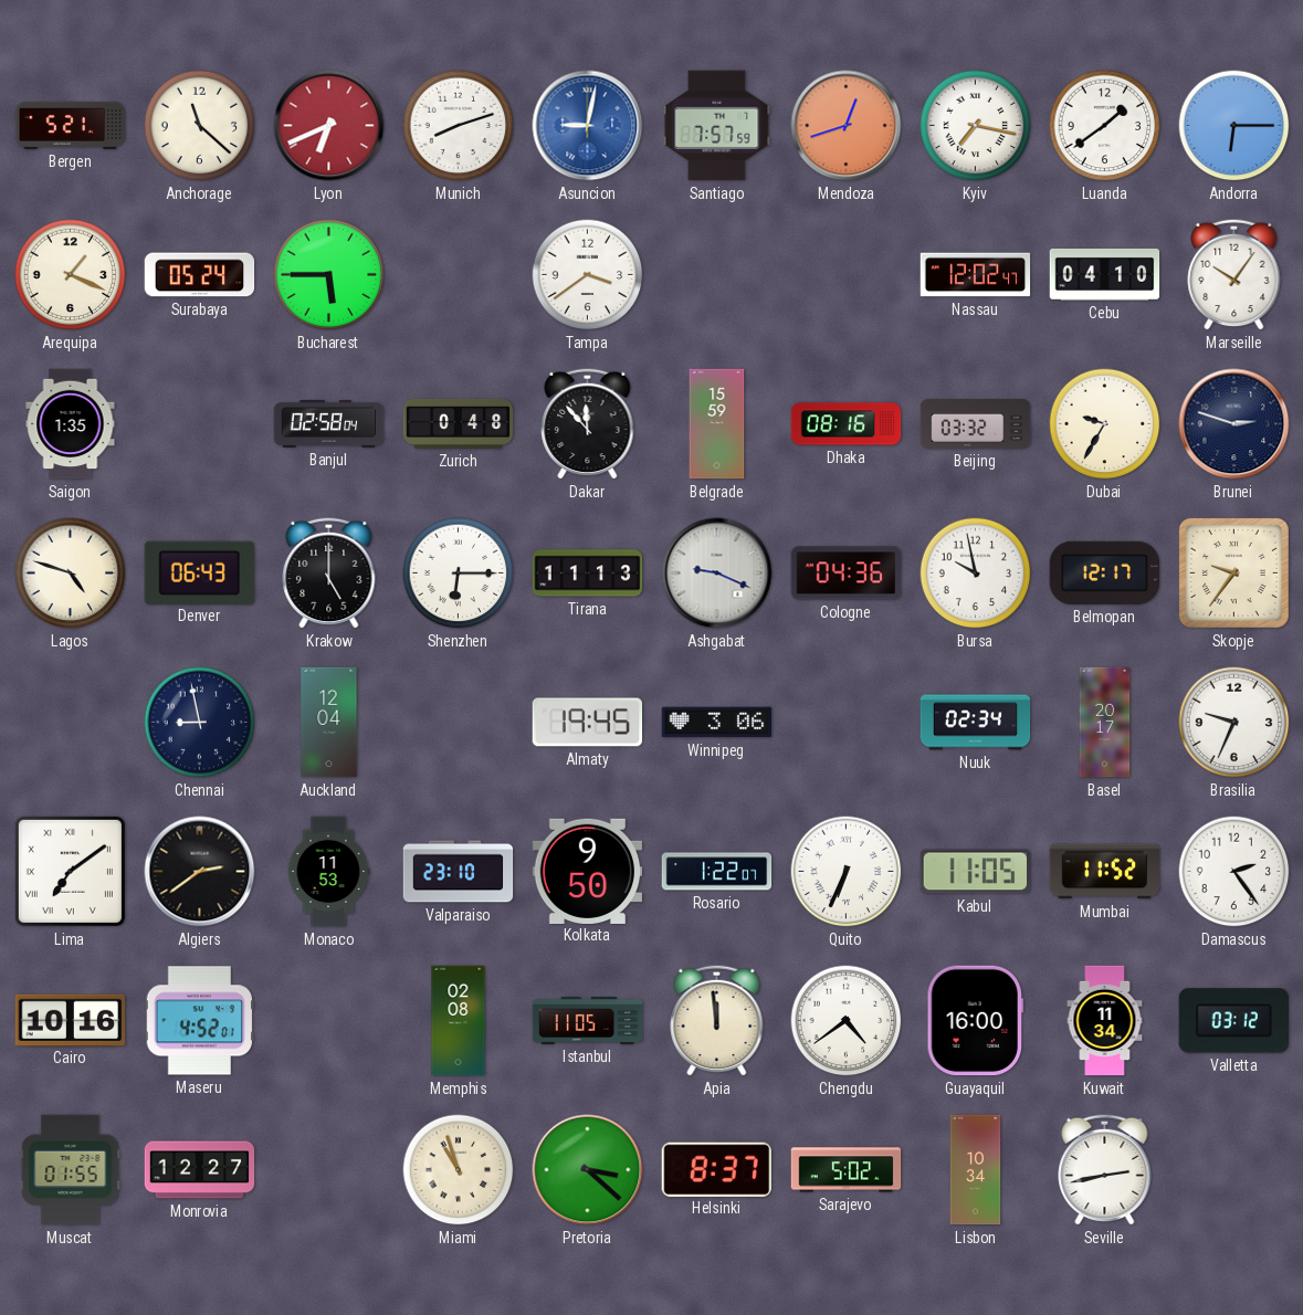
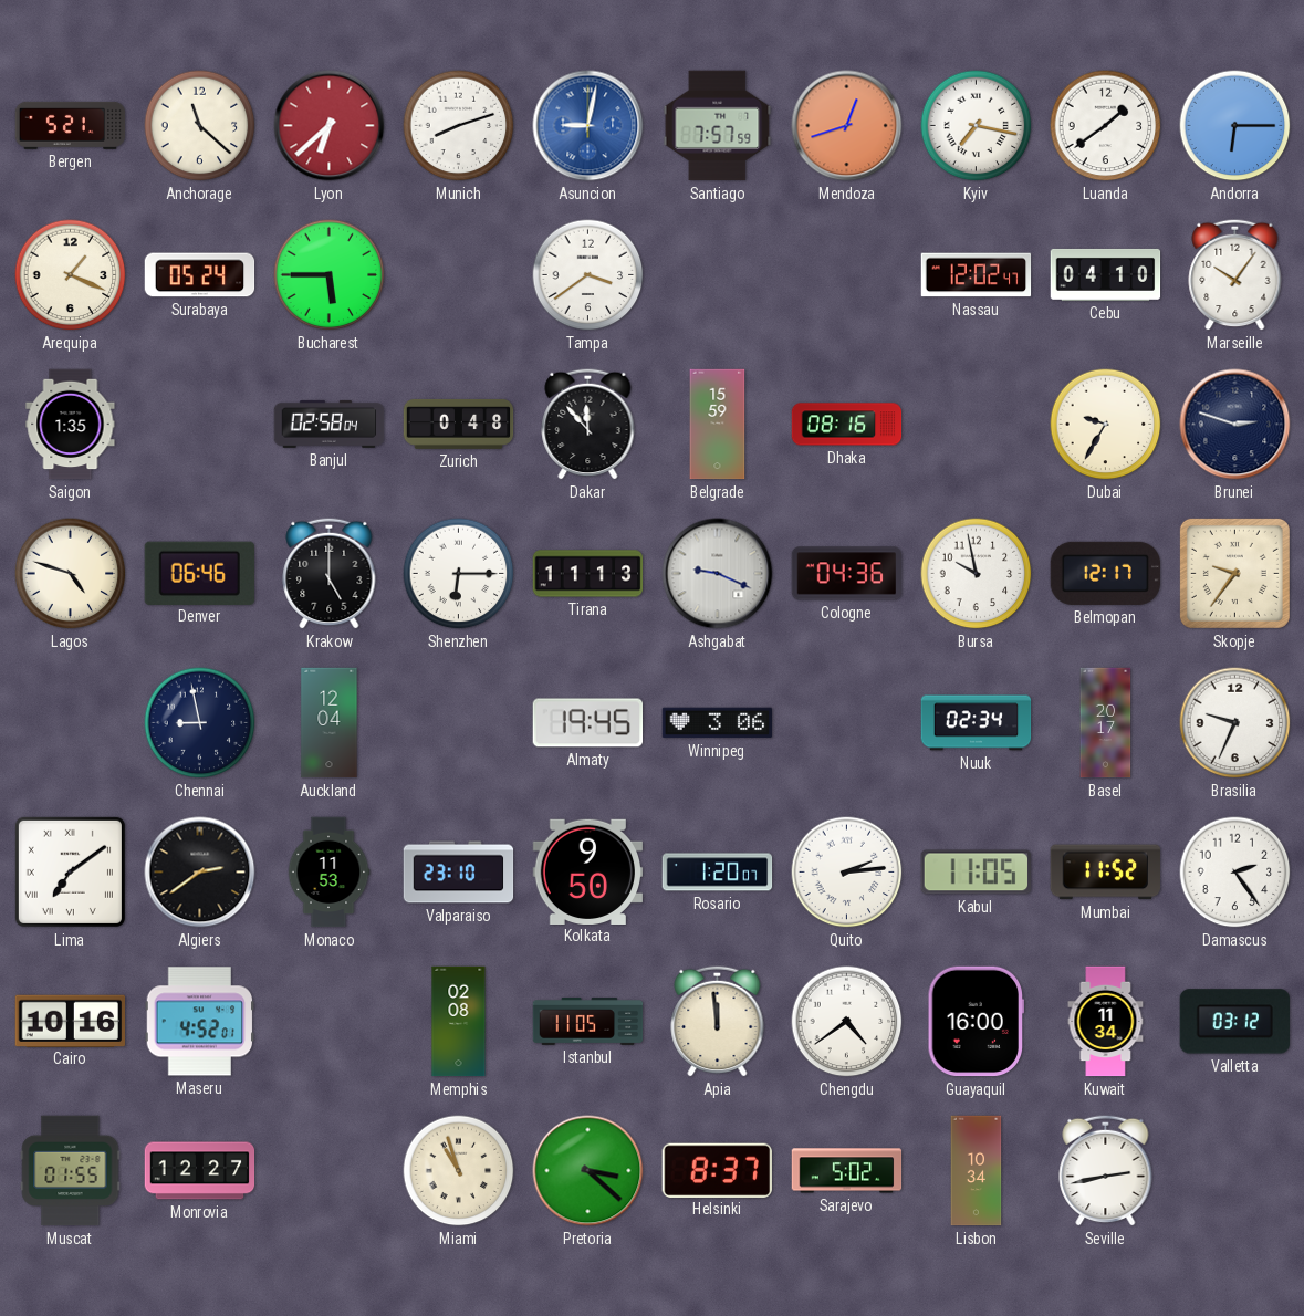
Lyon: 6:41 -> 6:38
Beijing: 03:32 -> none
Denver: 06:43 -> 06:46
Rosario: 1:22 -> 1:20
Quito: 6:34 -> 2:14
